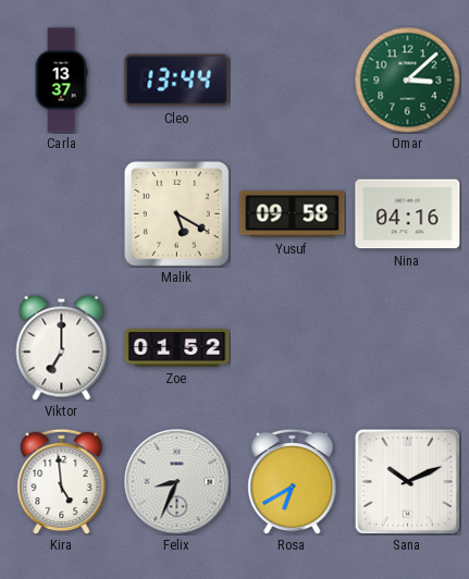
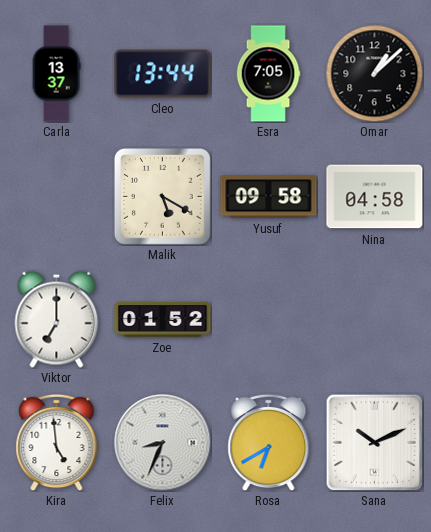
Esra: none -> 7:05
Omar: 3:08 -> 1:08
Omar dial: green -> black
Nina: 04:16 -> 04:58
